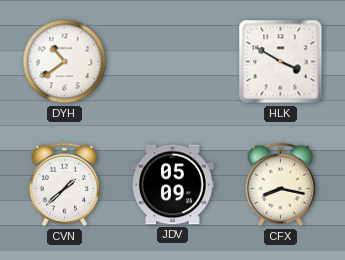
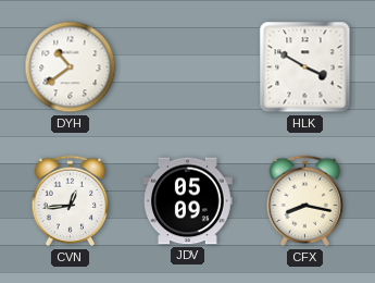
CVN: 1:38 -> 12:44
